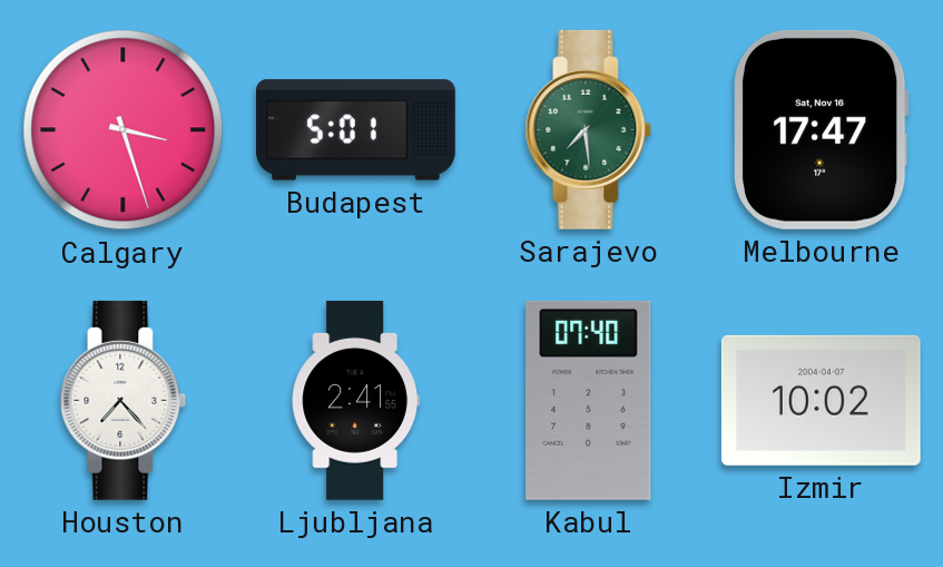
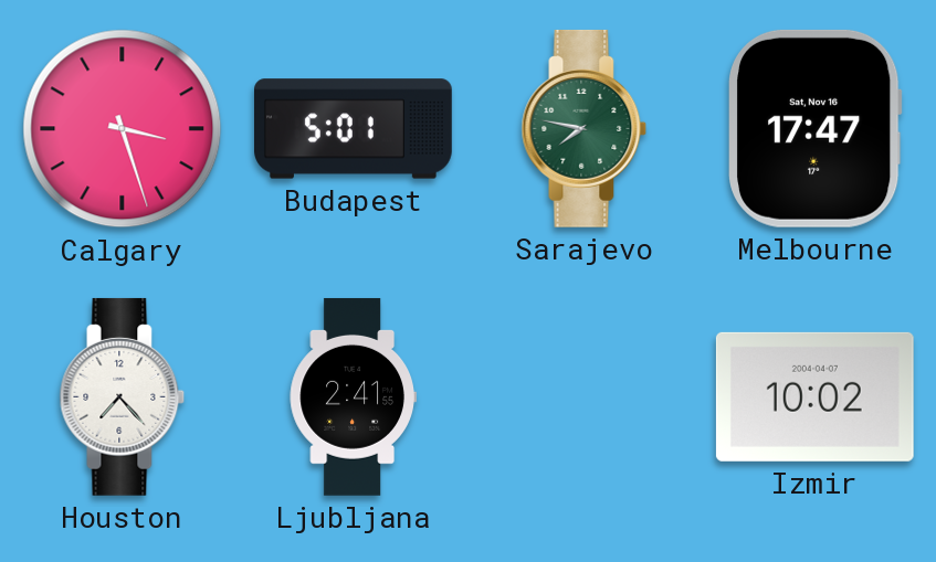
Sarajevo: 7:29 -> 7:47
Kabul: 07:40 -> none
